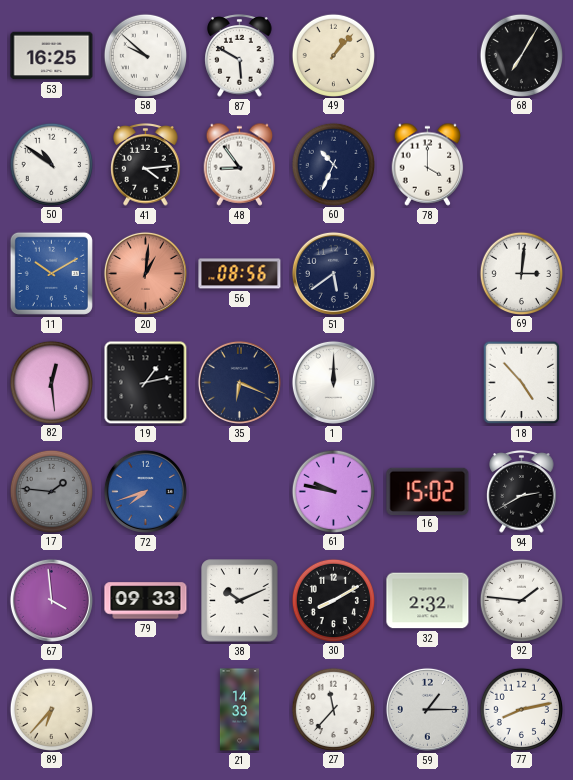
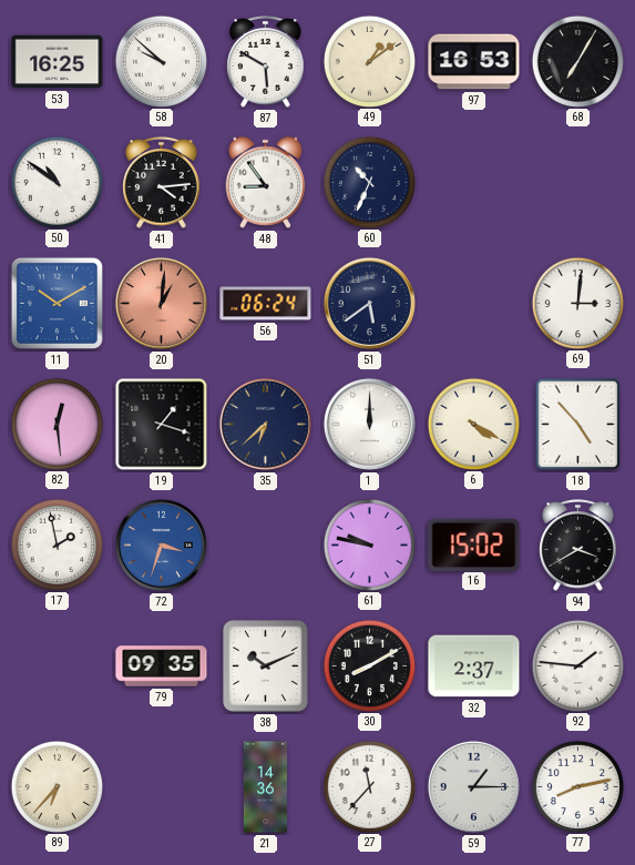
49: 1:07 -> 1:09
97: none -> 16:53
78: 4:00 -> none
56: 08:56 -> 06:24
19: 1:13 -> 1:18
35: 6:19 -> 6:38
6: none -> 4:20
17: 1:46 -> 1:58
17 dial: grey -> white
72: 7:42 -> 3:33
94: 2:40 -> 3:40
67: 3:59 -> none
79: 09:33 -> 09:35
32: 2:32 -> 2:37
21: 14:33 -> 14:36
